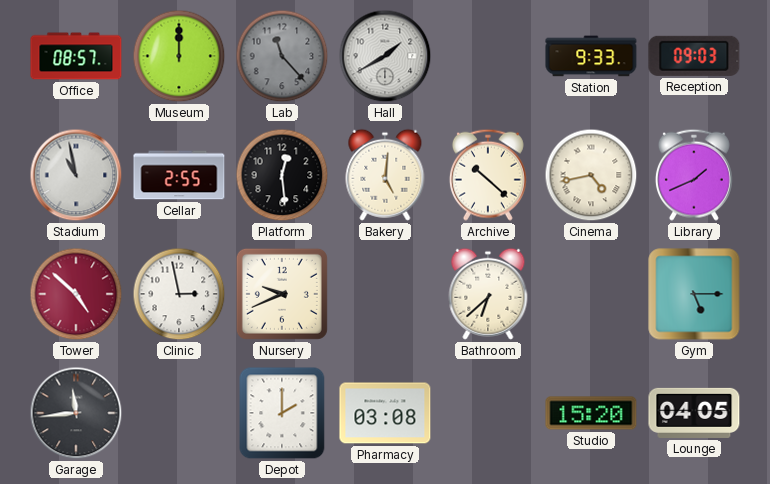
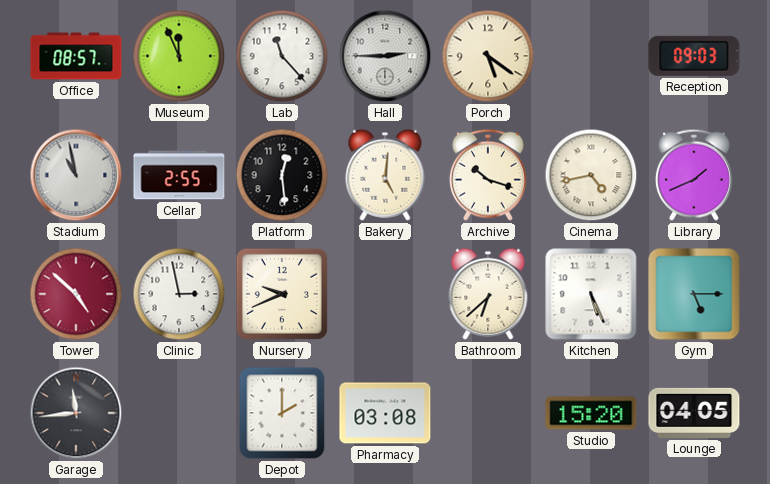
Museum: 12:00 -> 11:56
Lab dial: grey -> white
Hall: 1:40 -> 2:45
Porch: none -> 5:21
Station: 9:33 -> none
Archive: 10:22 -> 10:18
Kitchen: none -> 5:26
